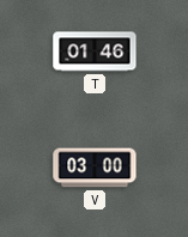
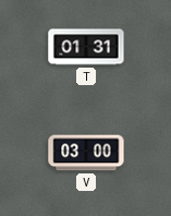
T: 01:46 -> 01:31
